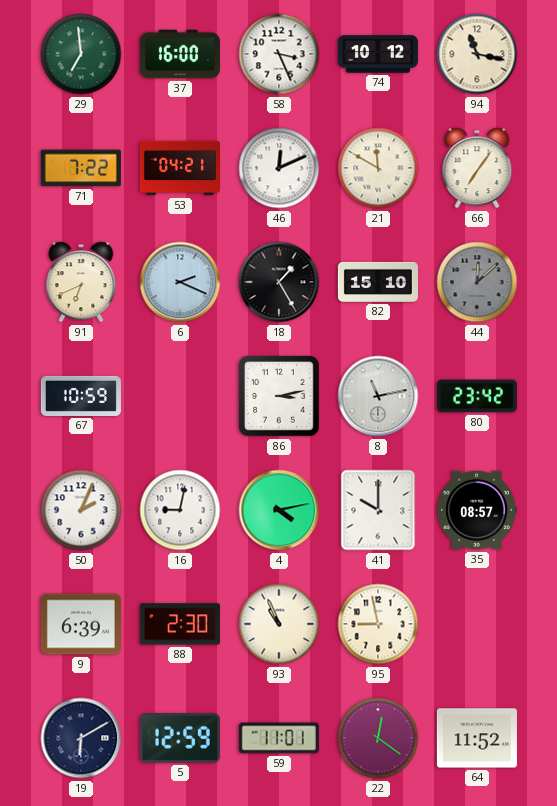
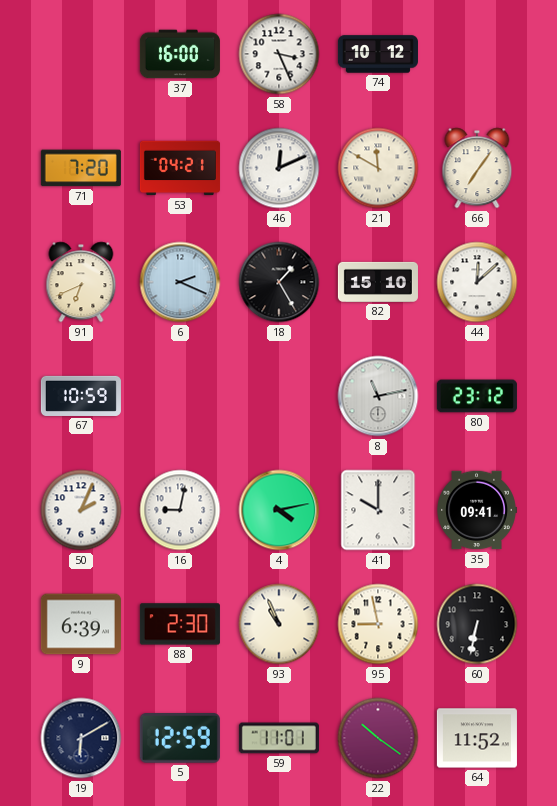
29: 6:59 -> none
94: 11:17 -> none
71: 7:22 -> 7:20
44 dial: grey -> white
86: 3:13 -> none
80: 23:42 -> 23:12
35: 08:57 -> 09:41
60: none -> 6:32
22: 12:21 -> 10:21
